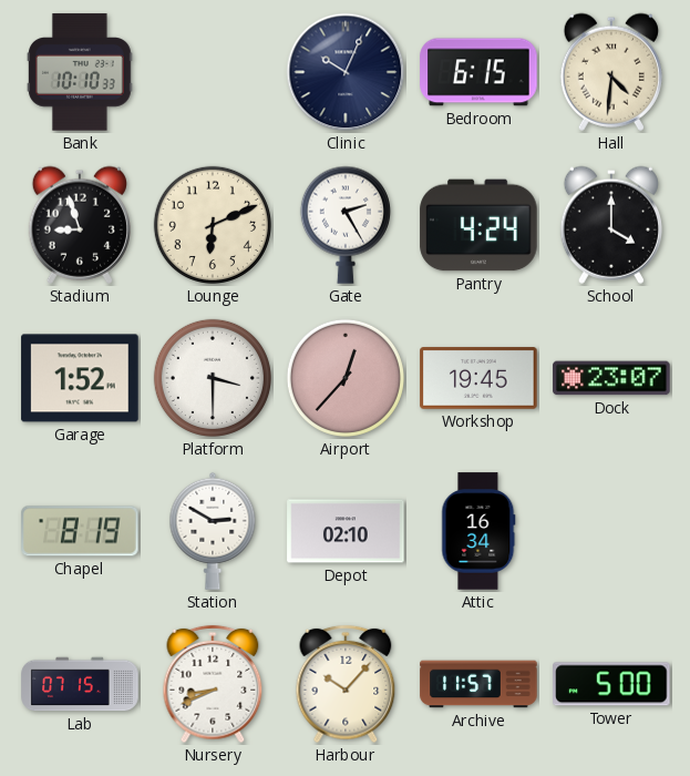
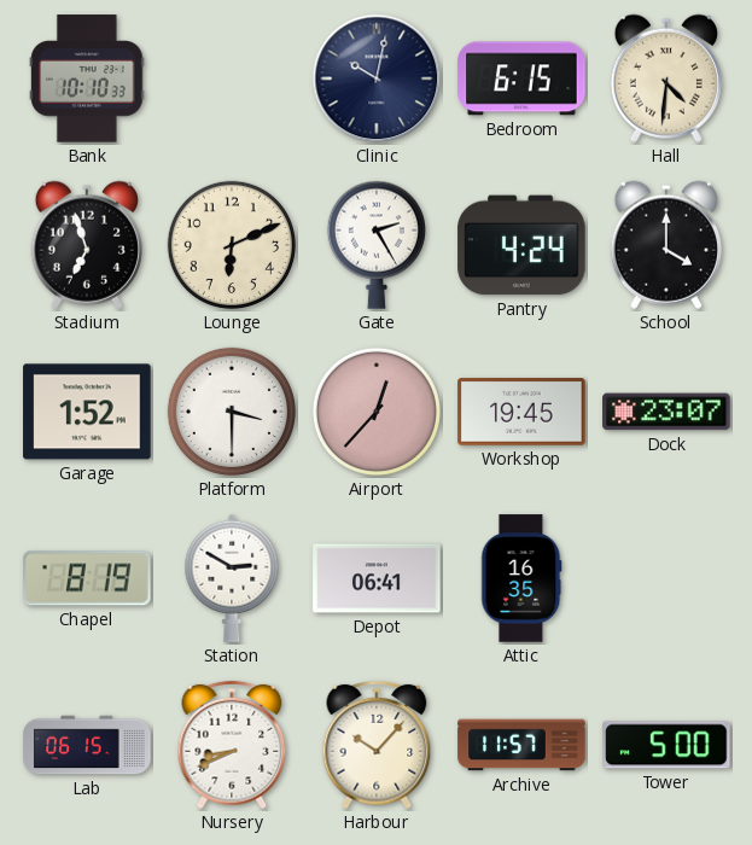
Clinic: 10:04 -> 10:02
Stadium: 8:57 -> 6:57
Depot: 02:10 -> 06:41
Attic: 16:34 -> 16:35
Lab: 07:15 -> 06:15
